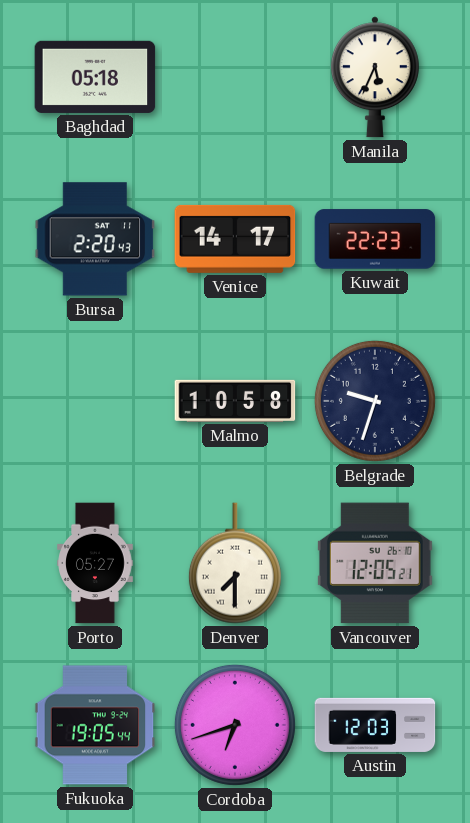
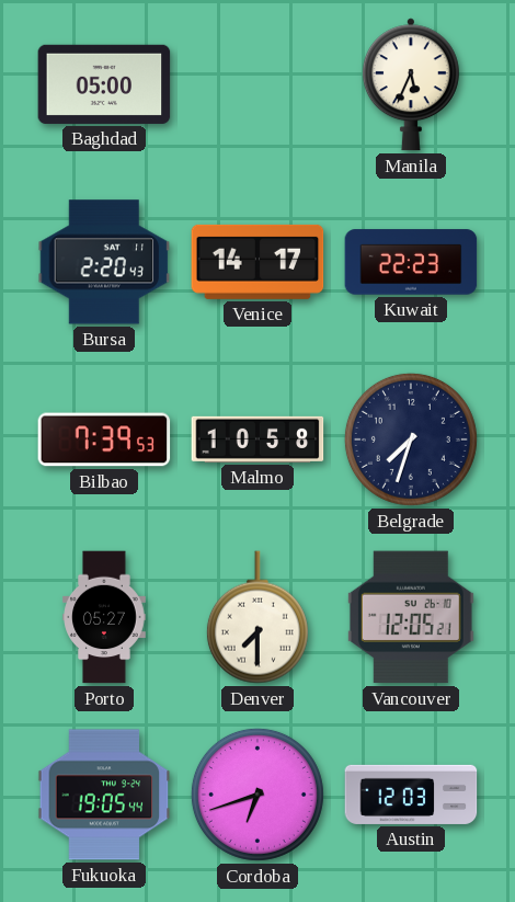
Baghdad: 05:18 -> 05:00
Bilbao: none -> 7:39
Belgrade: 9:33 -> 7:33
